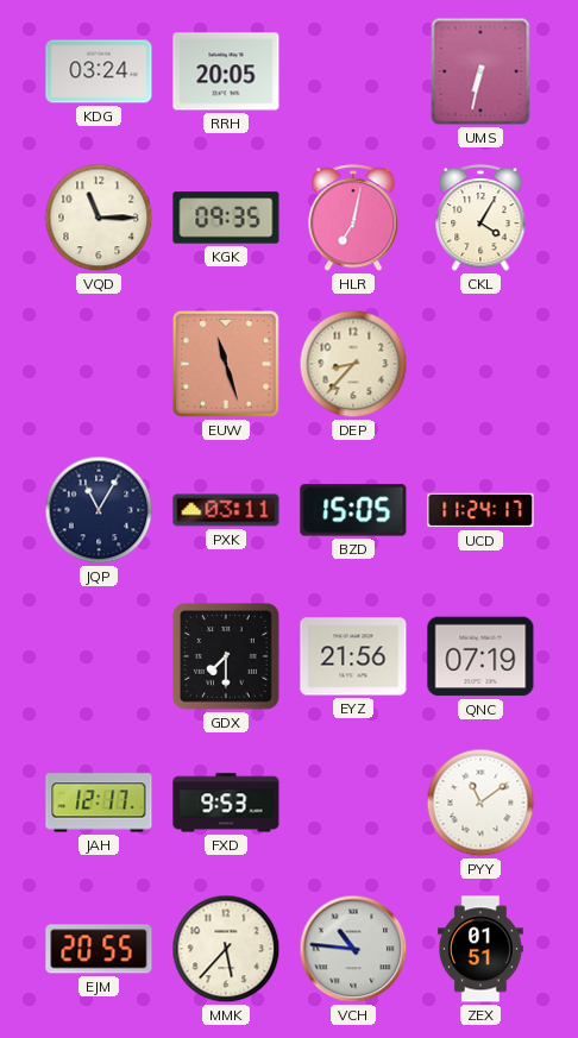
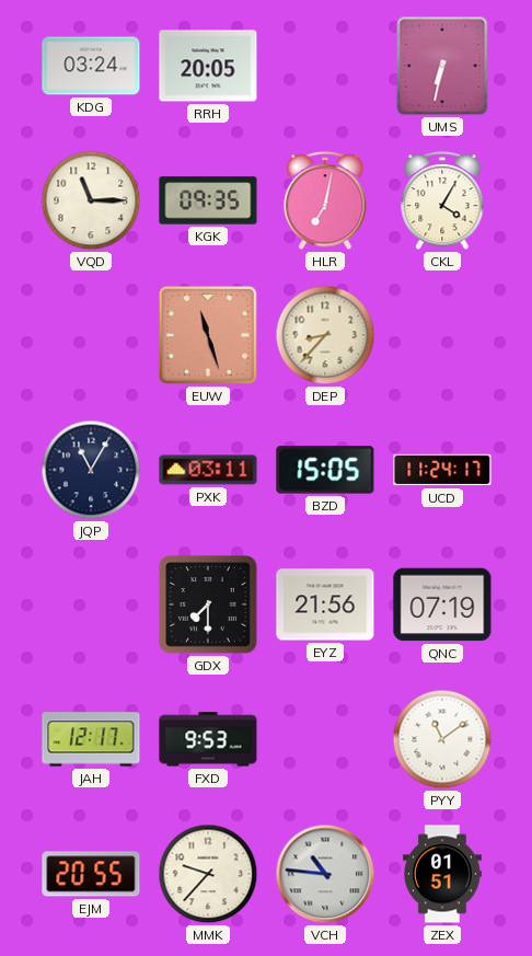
MMK: 5:37 -> 9:37
